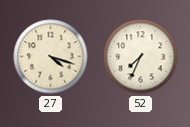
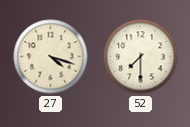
52: 7:34 -> 7:30
